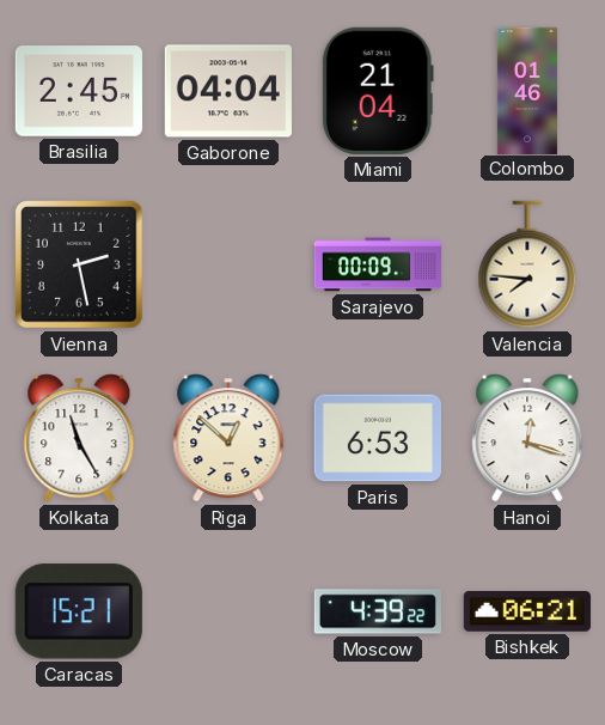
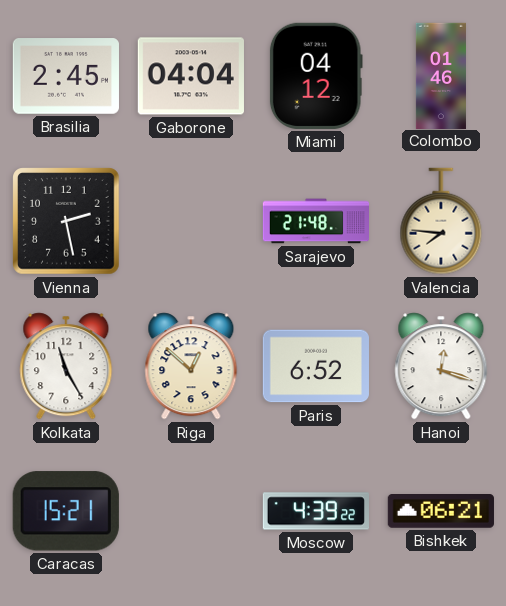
Miami: 21:04 -> 04:12
Sarajevo: 00:09 -> 21:48
Paris: 6:53 -> 6:52
